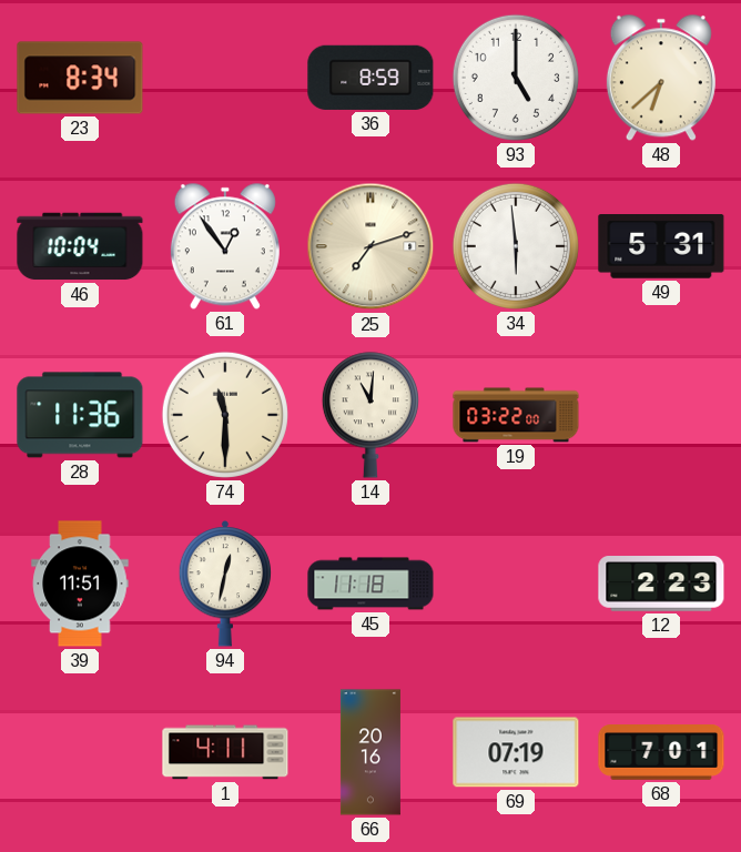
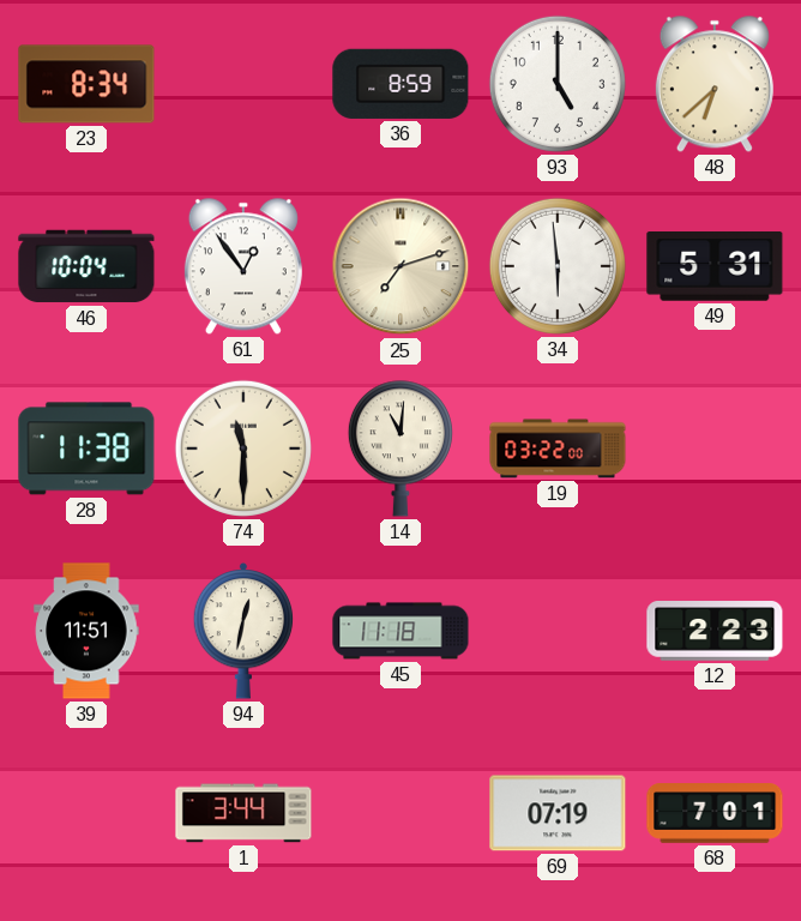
28: 11:36 -> 11:38
1: 4:11 -> 3:44
66: 20:16 -> none
